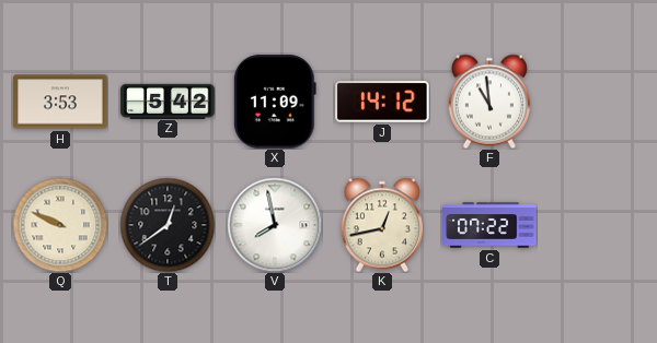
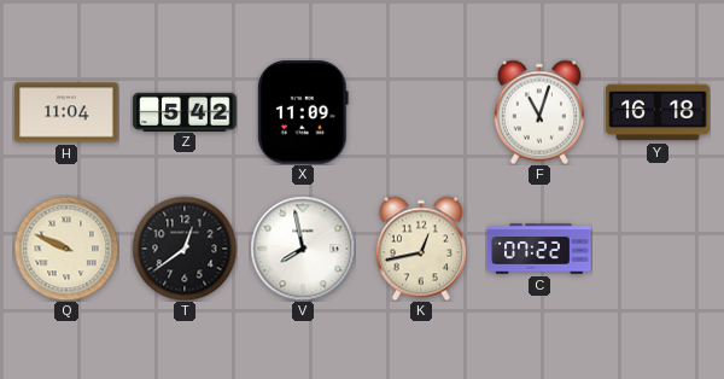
H: 3:53 -> 11:04
J: 14:12 -> none
F: 10:59 -> 11:03
Y: none -> 16:18
